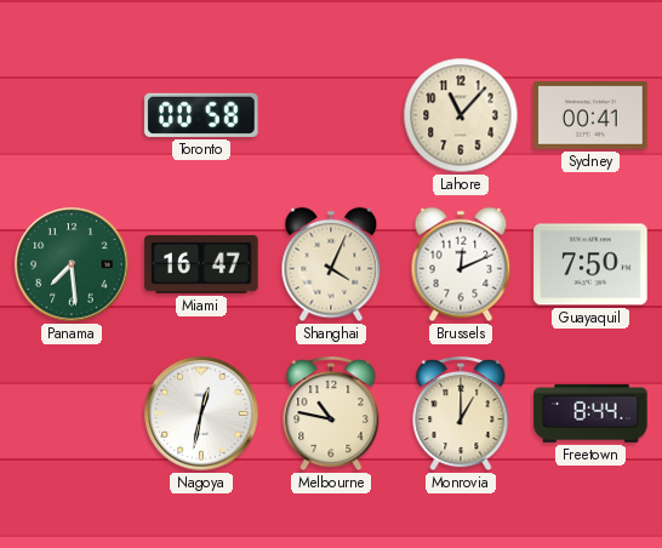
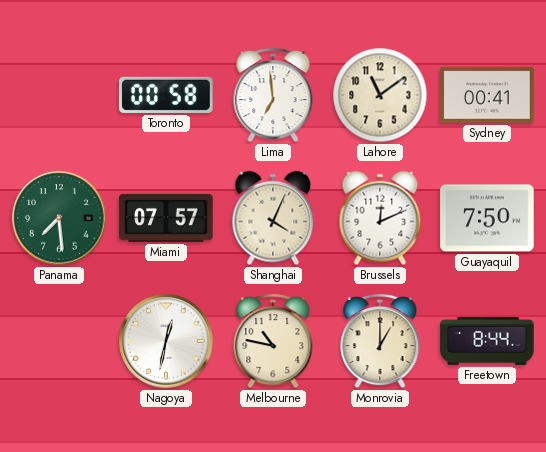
Lima: none -> 6:59
Lahore: 11:07 -> 11:09
Miami: 16:47 -> 07:57
